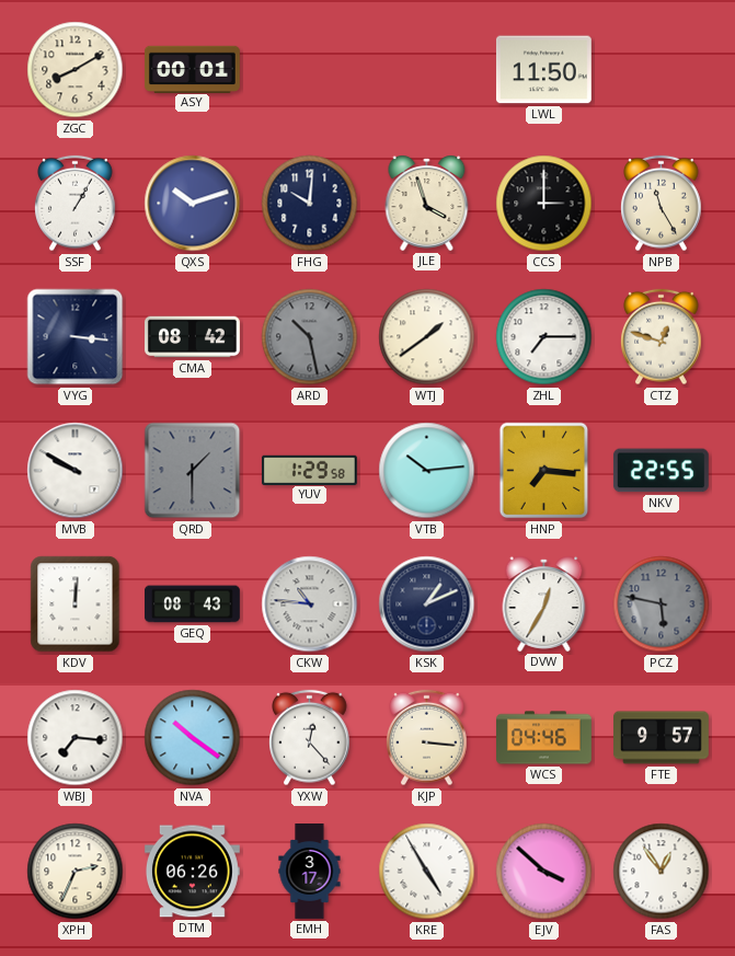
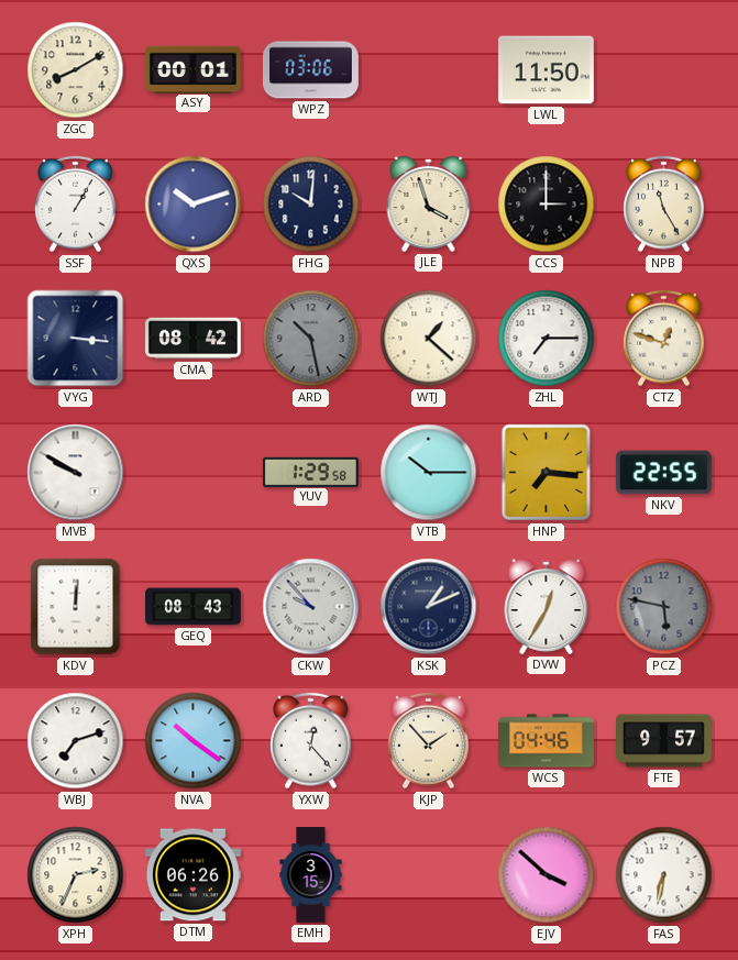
WPZ: none -> 03:06
WTJ: 1:39 -> 1:22
QRD: 1:30 -> none
VTB: 10:14 -> 10:15
CKW: 10:46 -> 9:53
WBJ: 7:16 -> 7:12
KJP: 3:16 -> 1:53
EMH: 3:17 -> 3:15
KRE: 4:55 -> none
FAS: 12:54 -> 6:32
